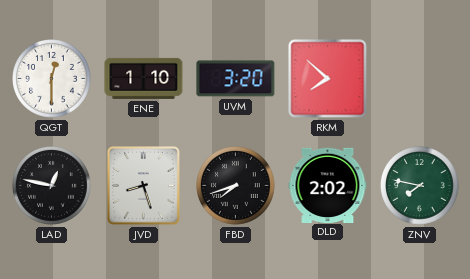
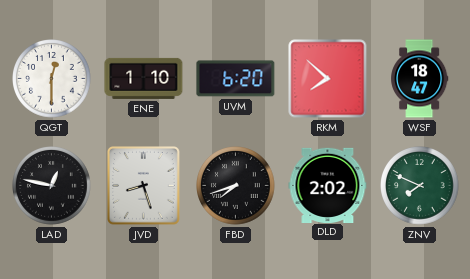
UVM: 3:20 -> 6:20
WSF: none -> 18:47
ZNV: 7:47 -> 7:49
